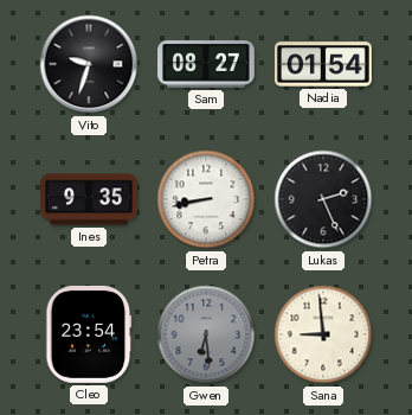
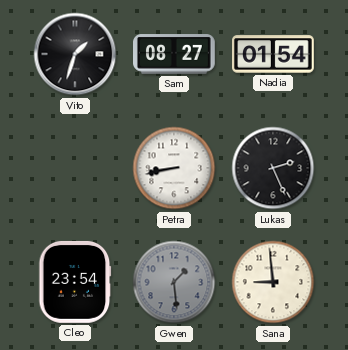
Vito: 9:33 -> 1:33
Ines: 9:35 -> none
Gwen: 6:29 -> 1:29
